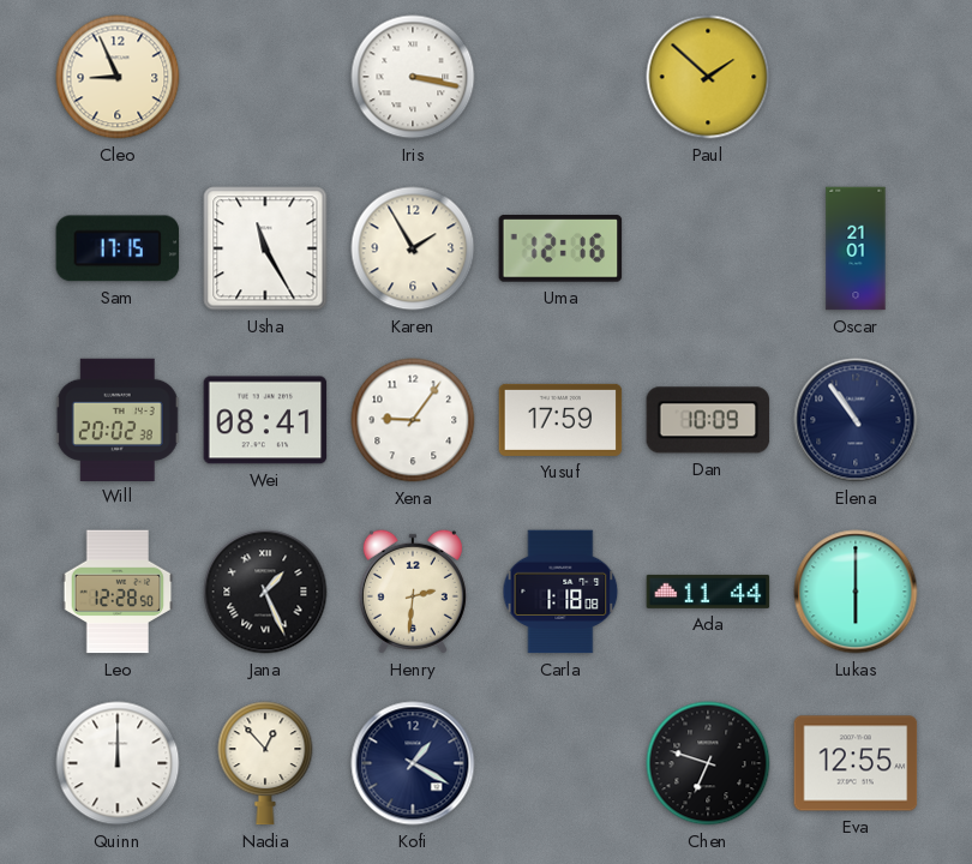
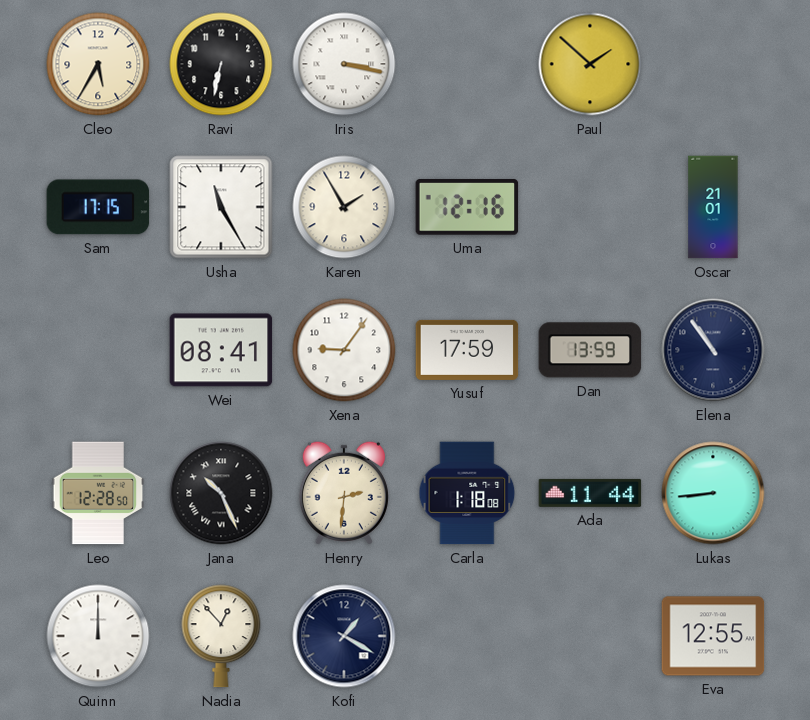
Cleo: 8:56 -> 5:35
Ravi: none -> 6:32
Will: 20:02 -> none
Dan: 10:09 -> 13:59
Jana: 1:26 -> 10:26
Lukas: 6:00 -> 8:44
Chen: 6:48 -> none
